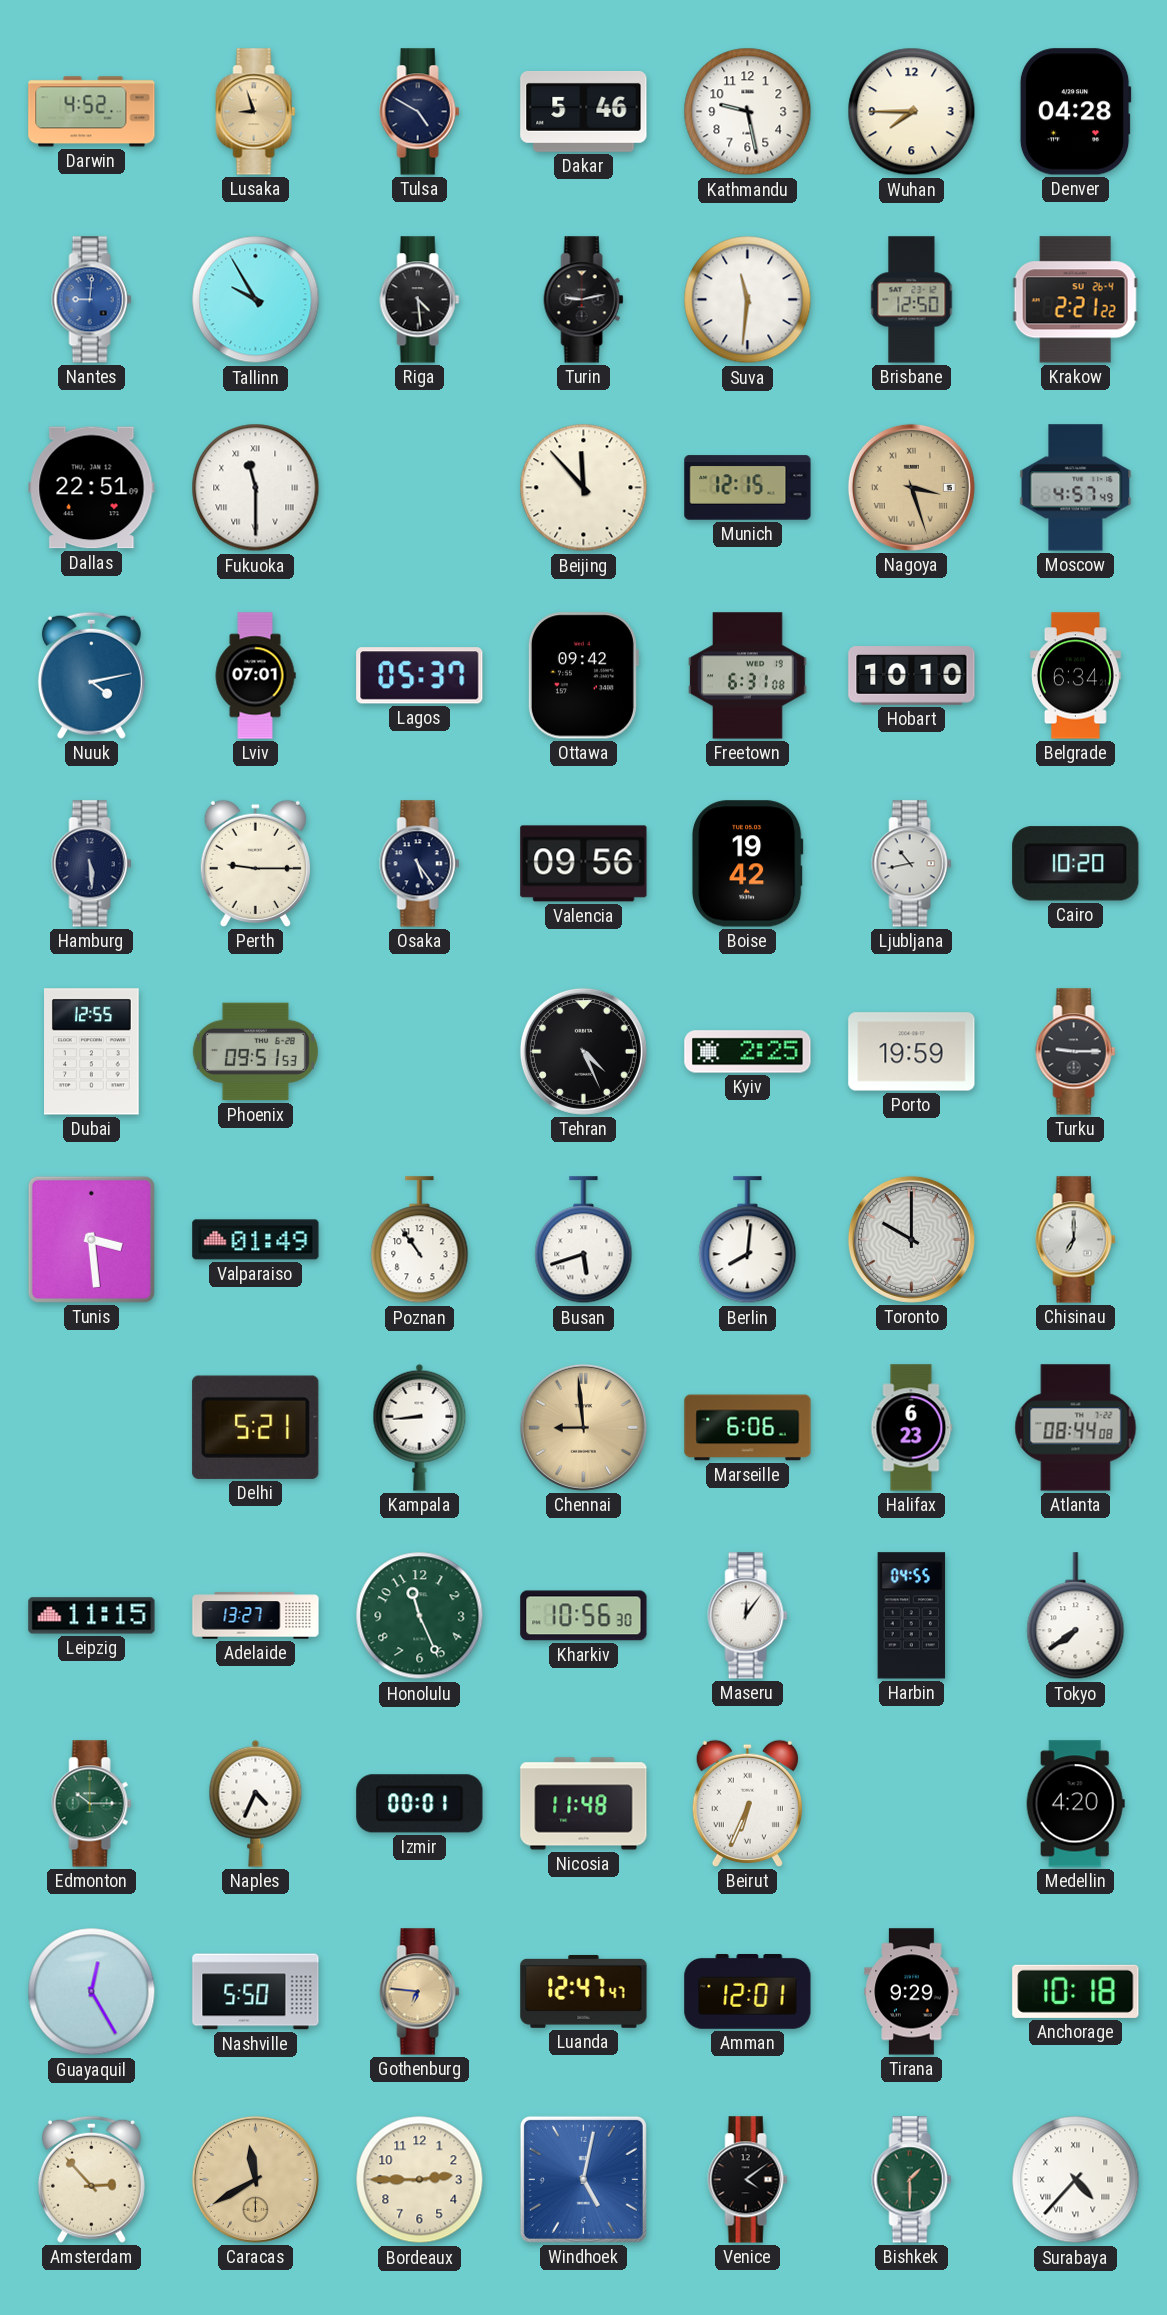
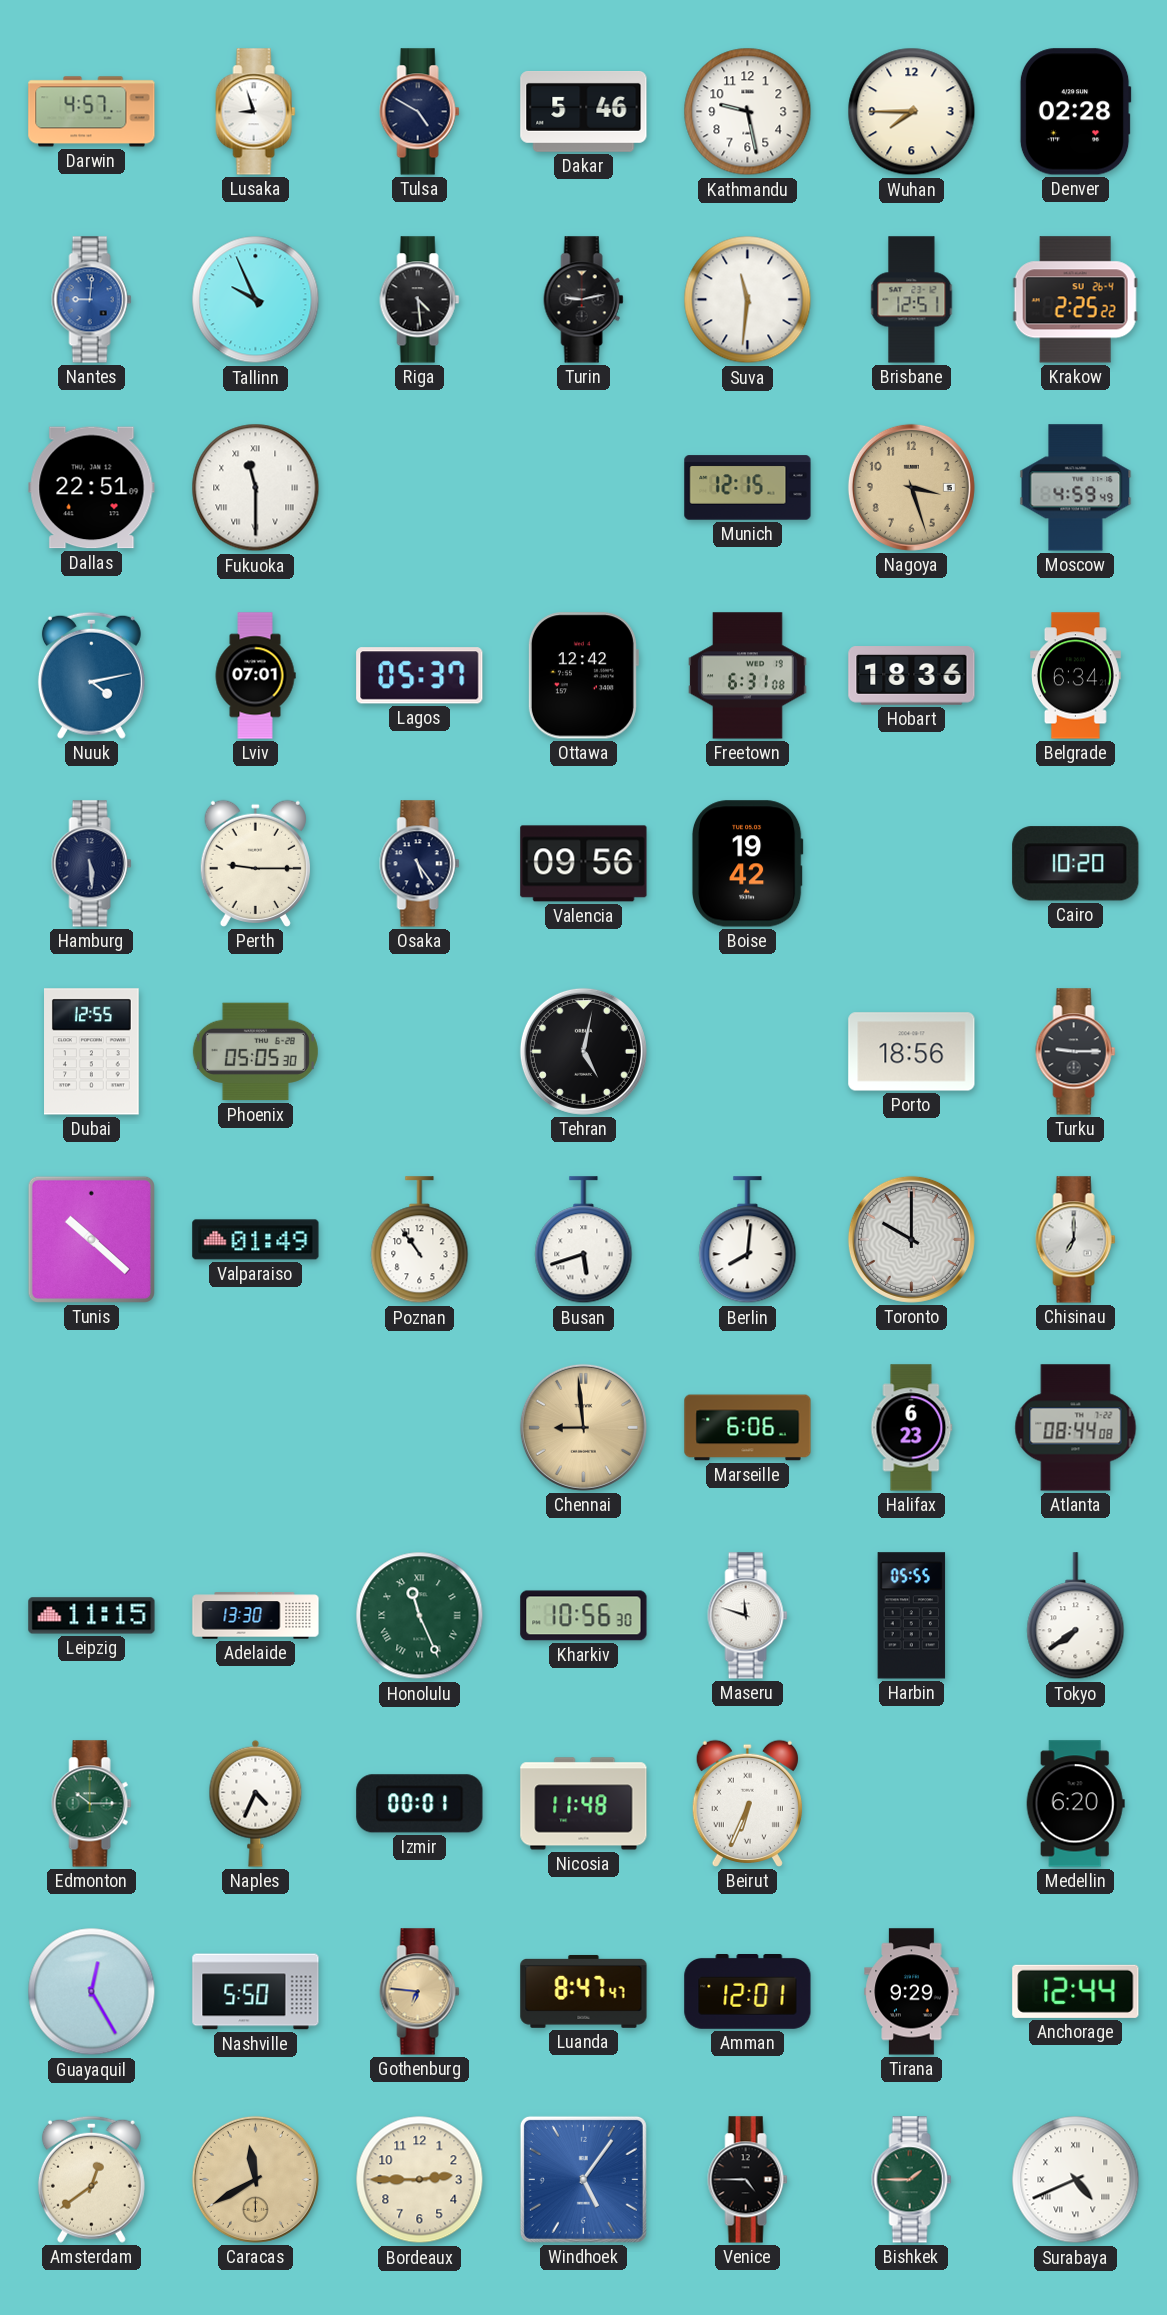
Darwin: 4:52 -> 4:57
Lusaka dial: champagne -> white
Denver: 04:28 -> 02:28
Tallinn: 9:55 -> 9:56
Brisbane: 12:50 -> 12:51
Krakow: 2:21 -> 2:25
Beijing: 11:53 -> none
Nagoya numerals: Roman -> Arabic
Moscow: 4:57 -> 4:59
Ottawa: 09:42 -> 12:42
Hobart: 10:10 -> 18:36
Ljubljana: 10:43 -> none
Phoenix: 09:51 -> 05:05
Tehran: 4:26 -> 5:02
Kyiv: 2:25 -> none
Porto: 19:59 -> 18:56
Tunis: 3:29 -> 10:22
Delhi: 5:21 -> none
Kampala: 8:44 -> none
Adelaide: 13:27 -> 13:30
Honolulu numerals: Arabic -> Roman
Maseru: 12:06 -> 11:48
Harbin: 04:55 -> 05:55
Medellin: 4:20 -> 6:20
Luanda: 12:47 -> 8:47
Anchorage: 10:18 -> 12:44
Amsterdam: 2:53 -> 12:39
Windhoek: 5:02 -> 5:06
Venice: 4:09 -> 4:45
Bishkek: 1:30 -> 1:45
Surabaya: 4:37 -> 4:41
